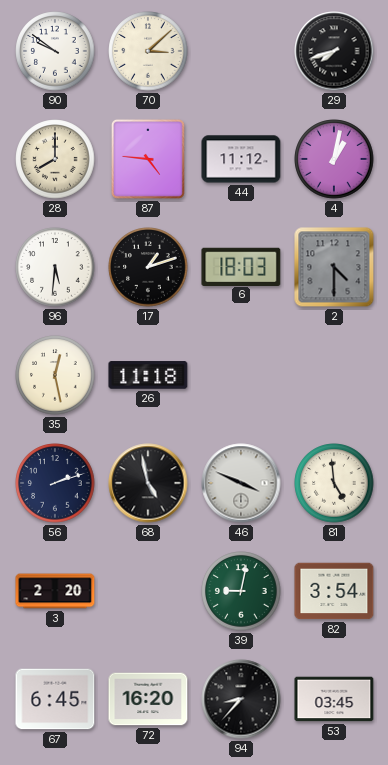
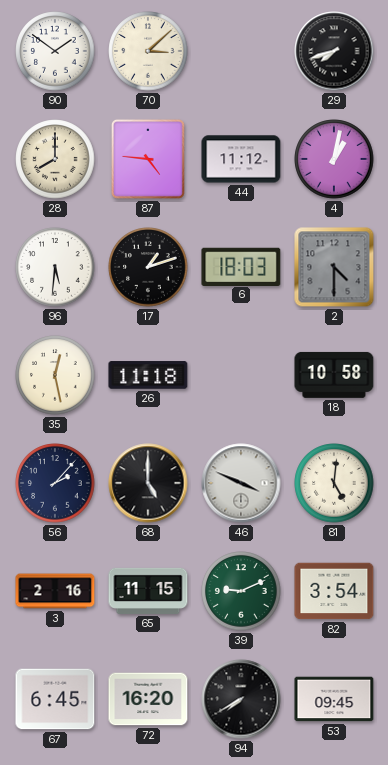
90: 9:51 -> 1:51
18: none -> 10:58
56: 2:12 -> 2:07
68: 4:58 -> 5:00
81: 4:59 -> 5:01
3: 2:20 -> 2:16
65: none -> 11:15
39: 9:02 -> 9:11
94: 8:37 -> 7:40
53: 03:45 -> 09:45
